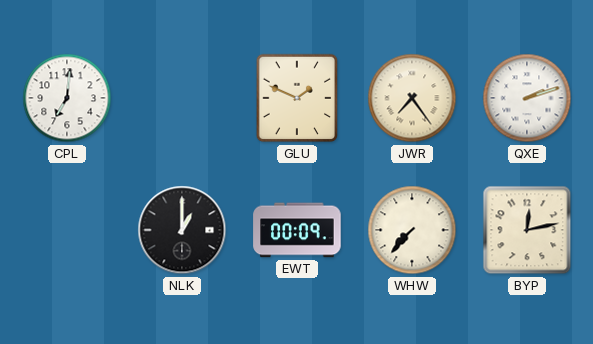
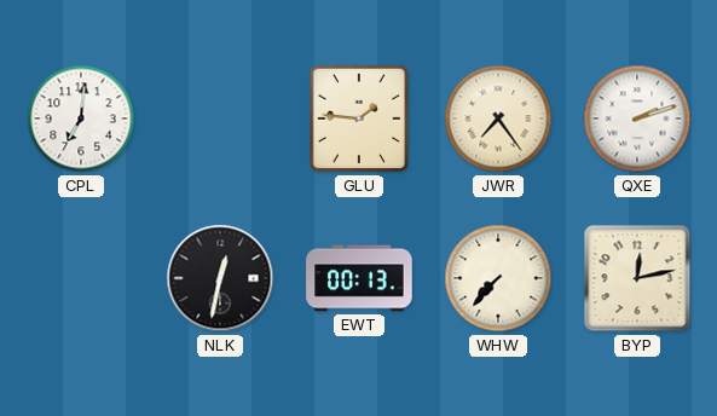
GLU: 1:49 -> 1:46
NLK: 1:00 -> 12:32
EWT: 00:09 -> 00:13
